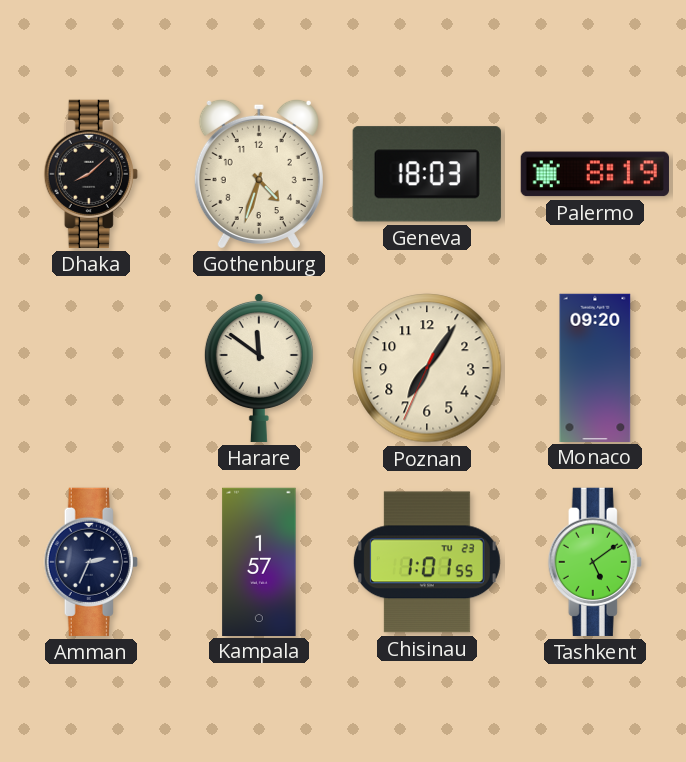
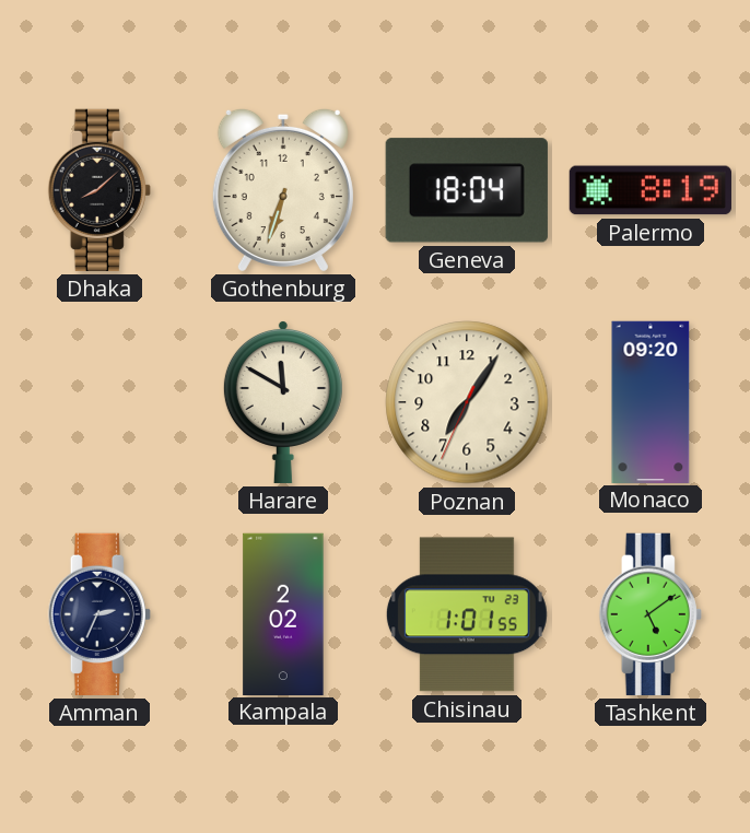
Gothenburg: 4:33 -> 6:33
Geneva: 18:03 -> 18:04
Harare: 11:51 -> 11:50
Kampala: 1:57 -> 2:02
